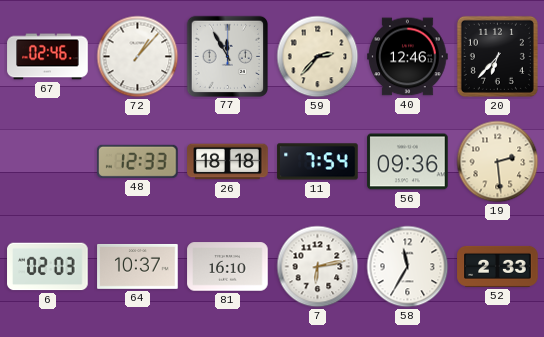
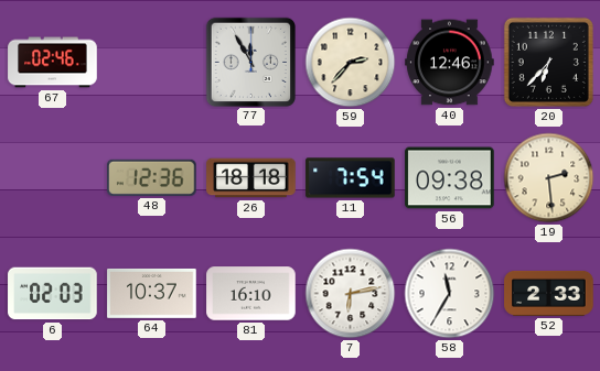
72: 1:07 -> none
48: 12:33 -> 12:36
56: 09:36 -> 09:38
